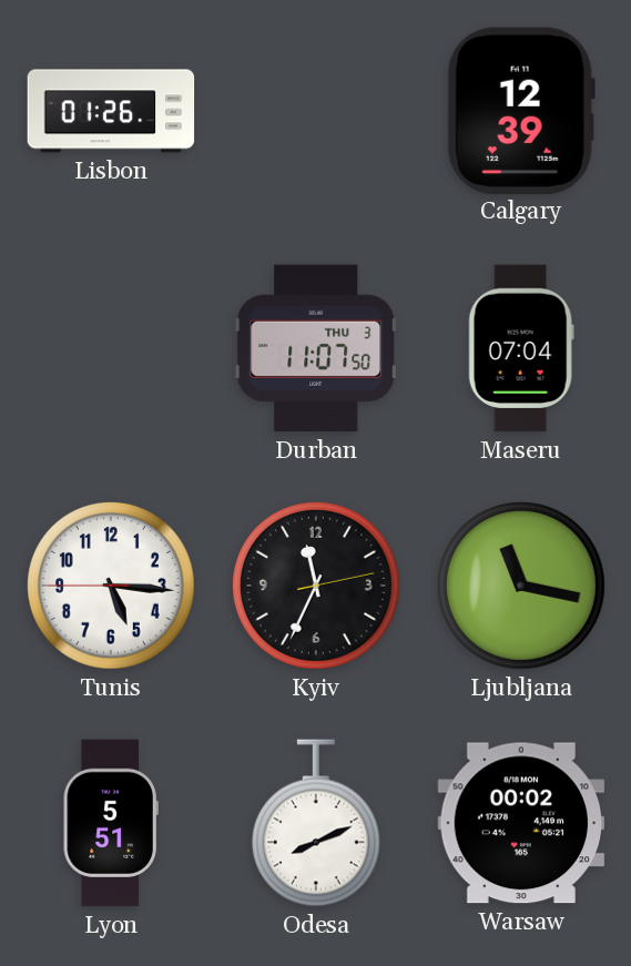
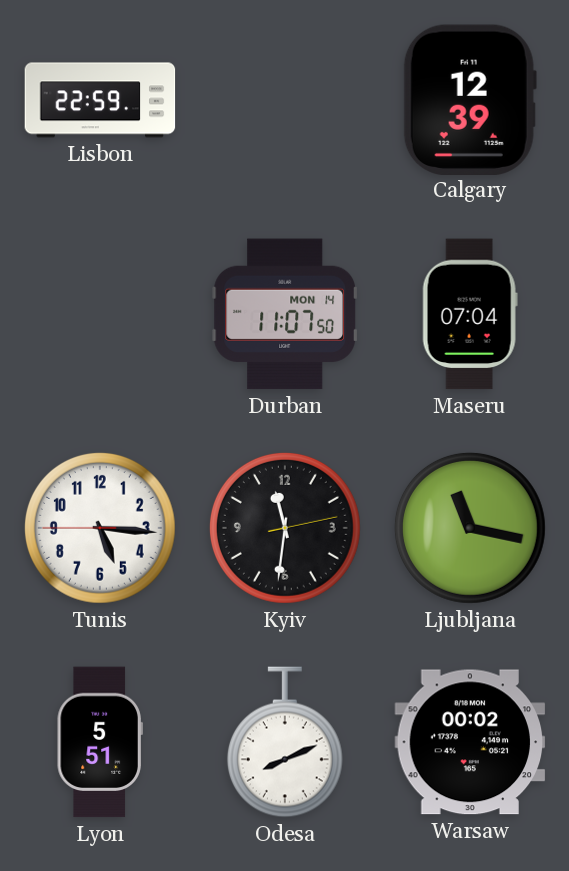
Lisbon: 01:26 -> 22:59
Durban date: THU 3 -> MON 14
Kyiv: 11:34 -> 11:31
